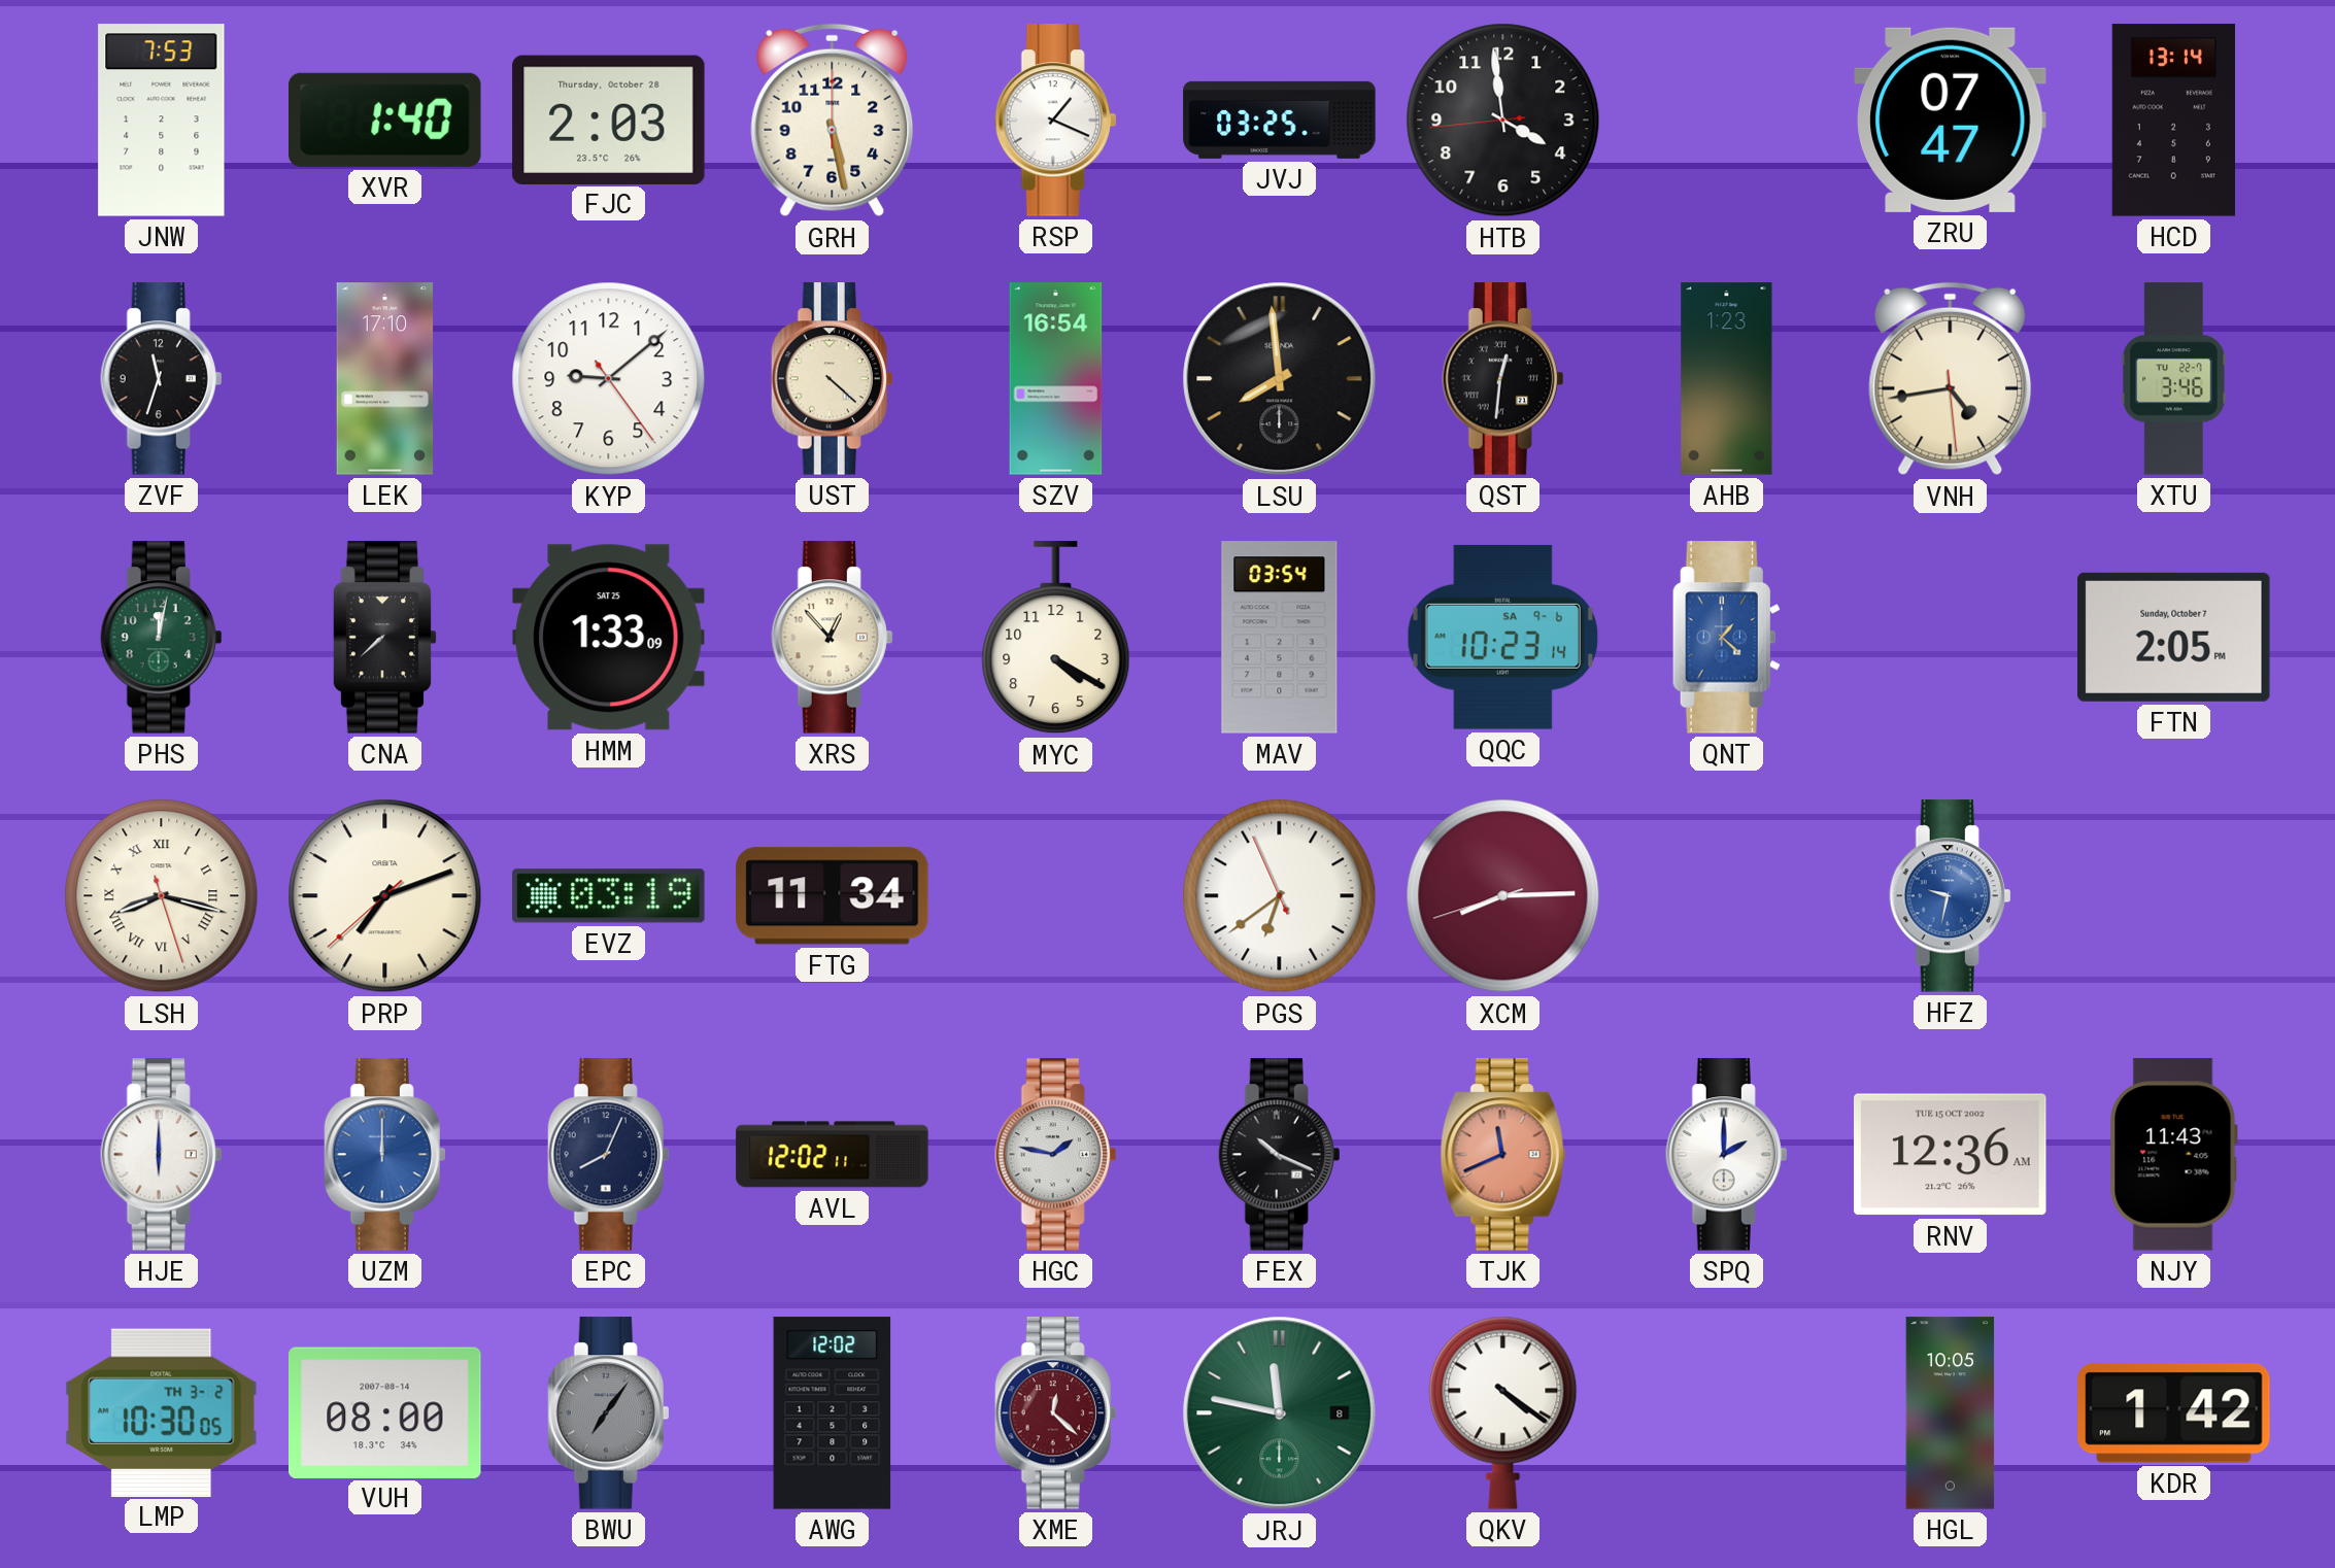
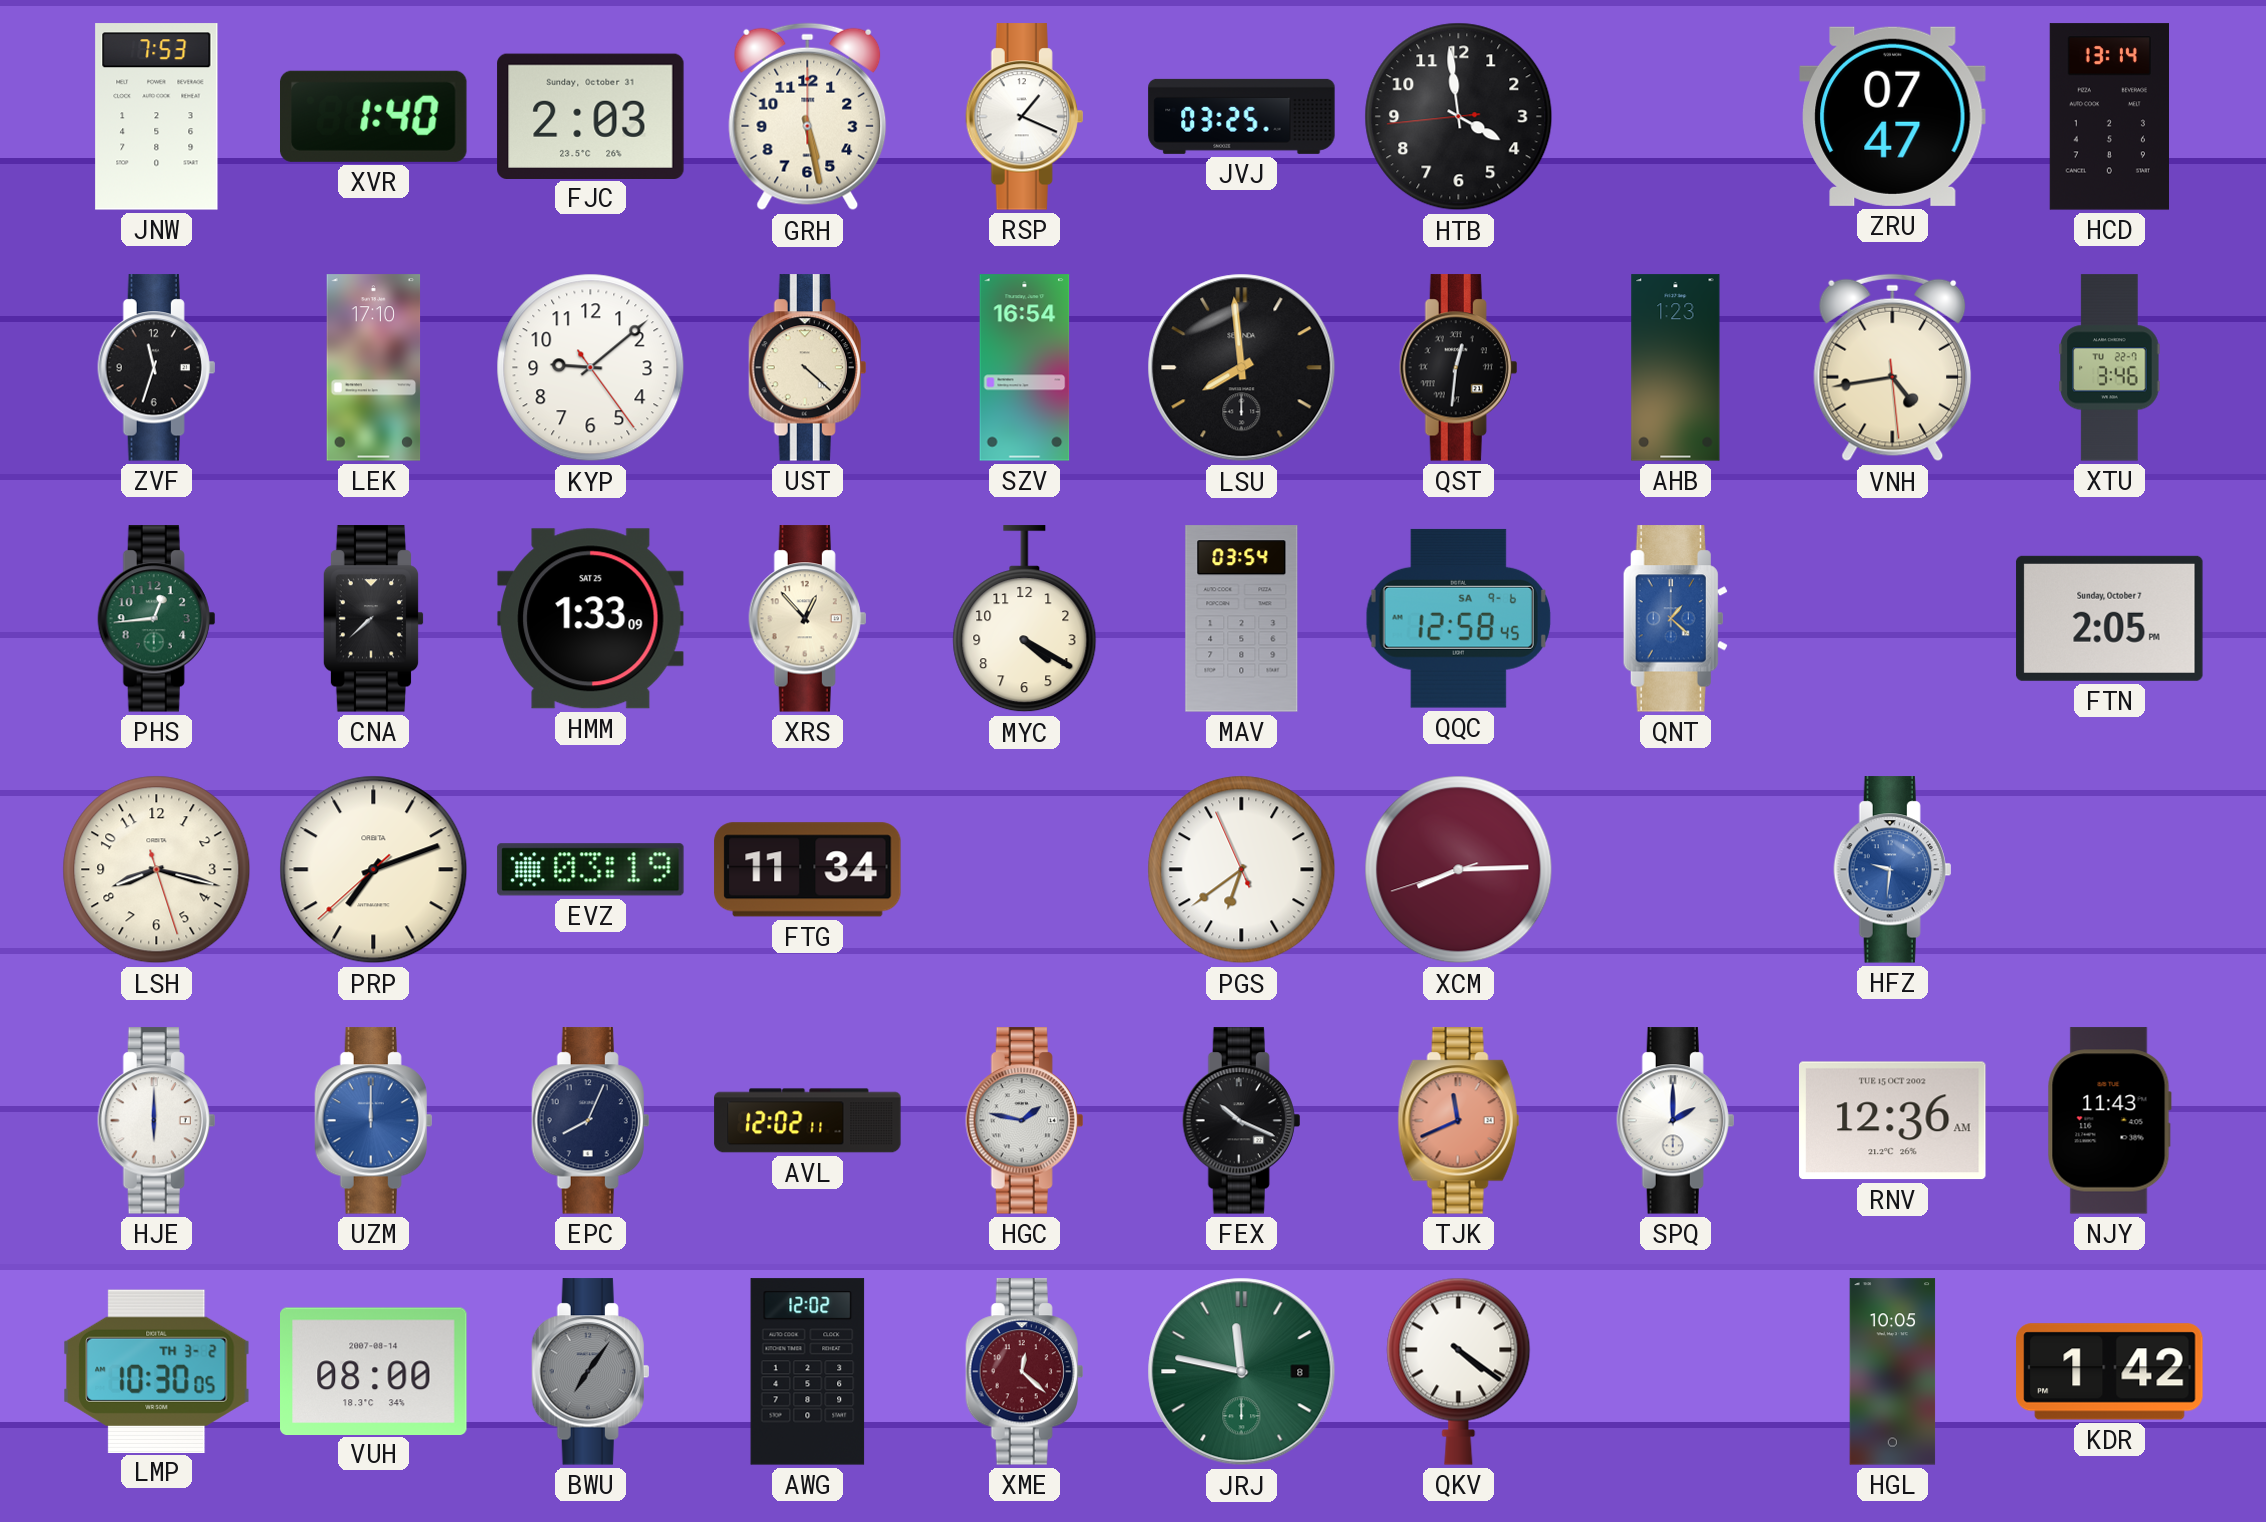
FJC date: Thursday, October 28 -> Sunday, October 31
PHS: 12:02 -> 12:44
QQC: 10:23 -> 12:58
LSH numerals: Roman -> Arabic
HFZ: 9:32 -> 9:31
